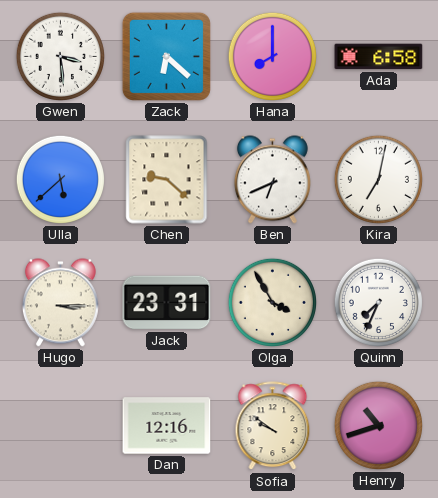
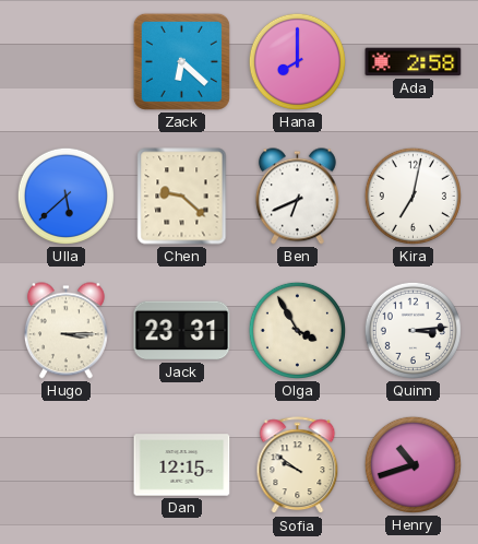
Gwen: 3:29 -> none
Ada: 6:58 -> 2:58
Quinn: 7:34 -> 3:14
Dan: 12:16 -> 12:15
